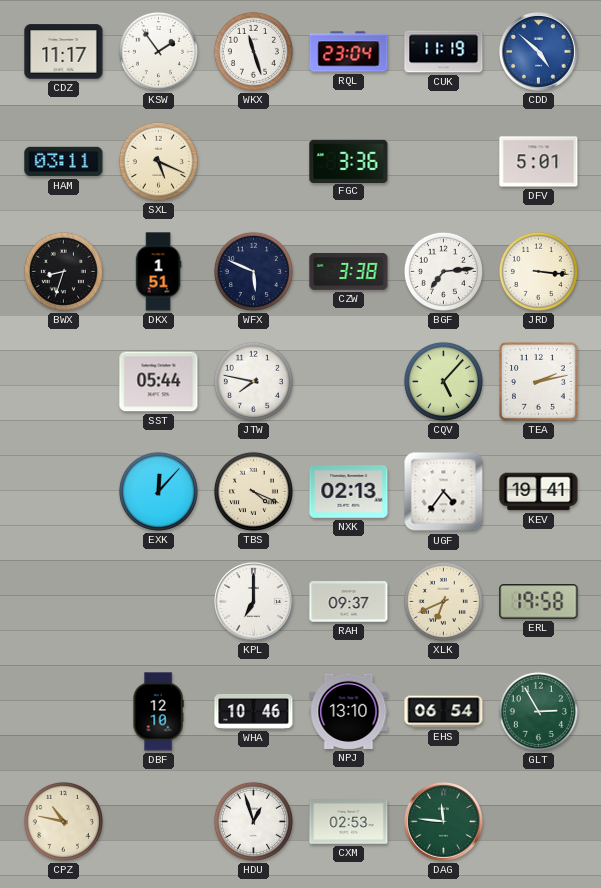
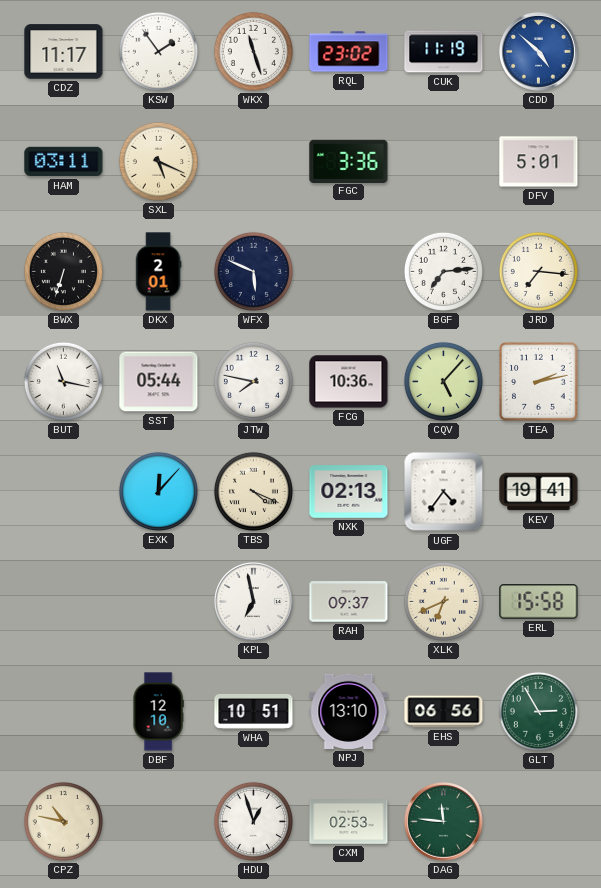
RQL: 23:04 -> 23:02
BWX: 8:33 -> 6:33
DKX: 1:51 -> 2:01
CZW: 3:38 -> none
JRD: 3:16 -> 7:16
BUT: none -> 11:17
FCG: none -> 10:36
KPL: 7:00 -> 6:58
ERL: 19:58 -> 15:58
WHA: 10:46 -> 10:51
EHS: 06:54 -> 06:56
